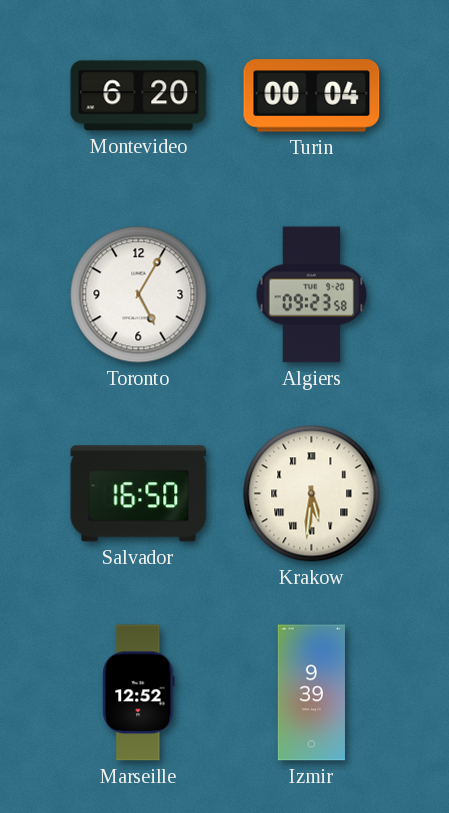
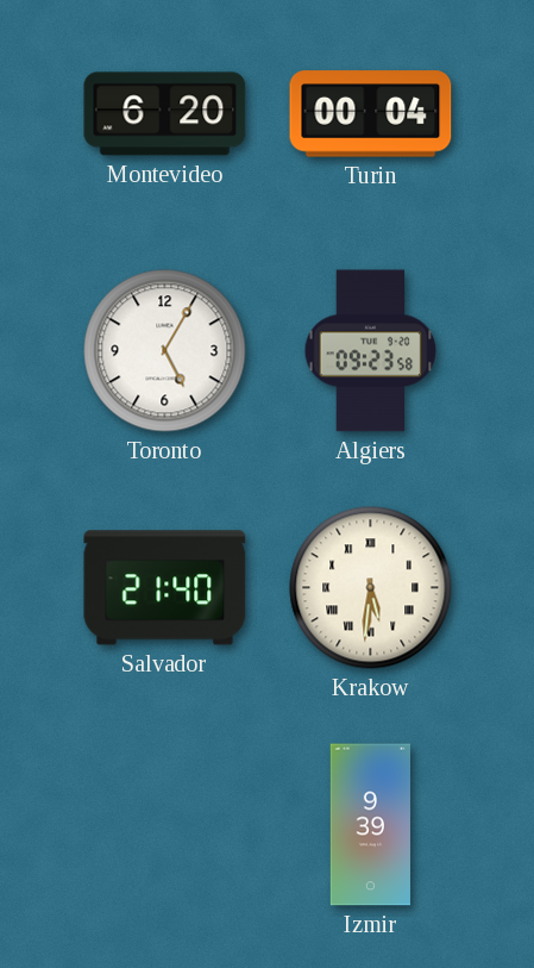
Salvador: 16:50 -> 21:40
Marseille: 12:52 -> none
